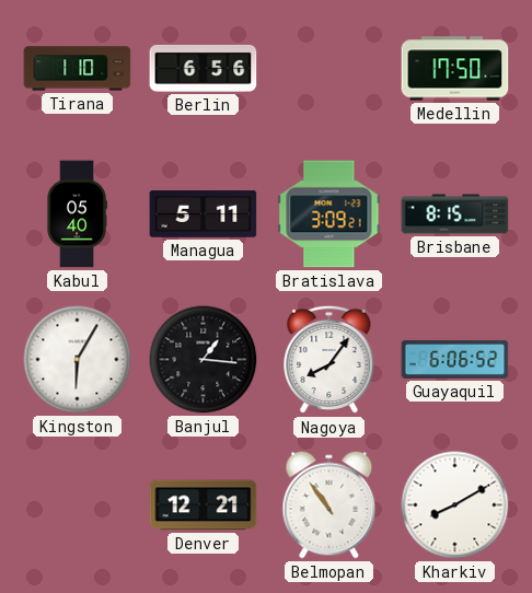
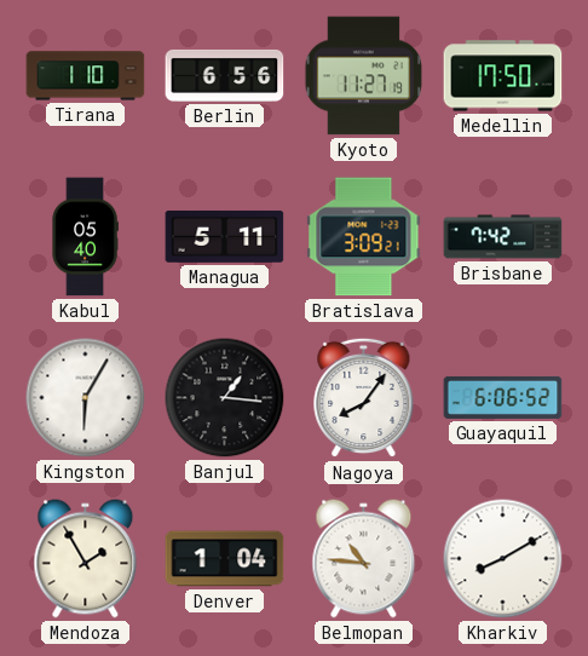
Kyoto: none -> 11:27
Brisbane: 8:15 -> 7:42
Mendoza: none -> 1:55
Denver: 12:21 -> 1:04
Belmopan: 10:54 -> 10:46
